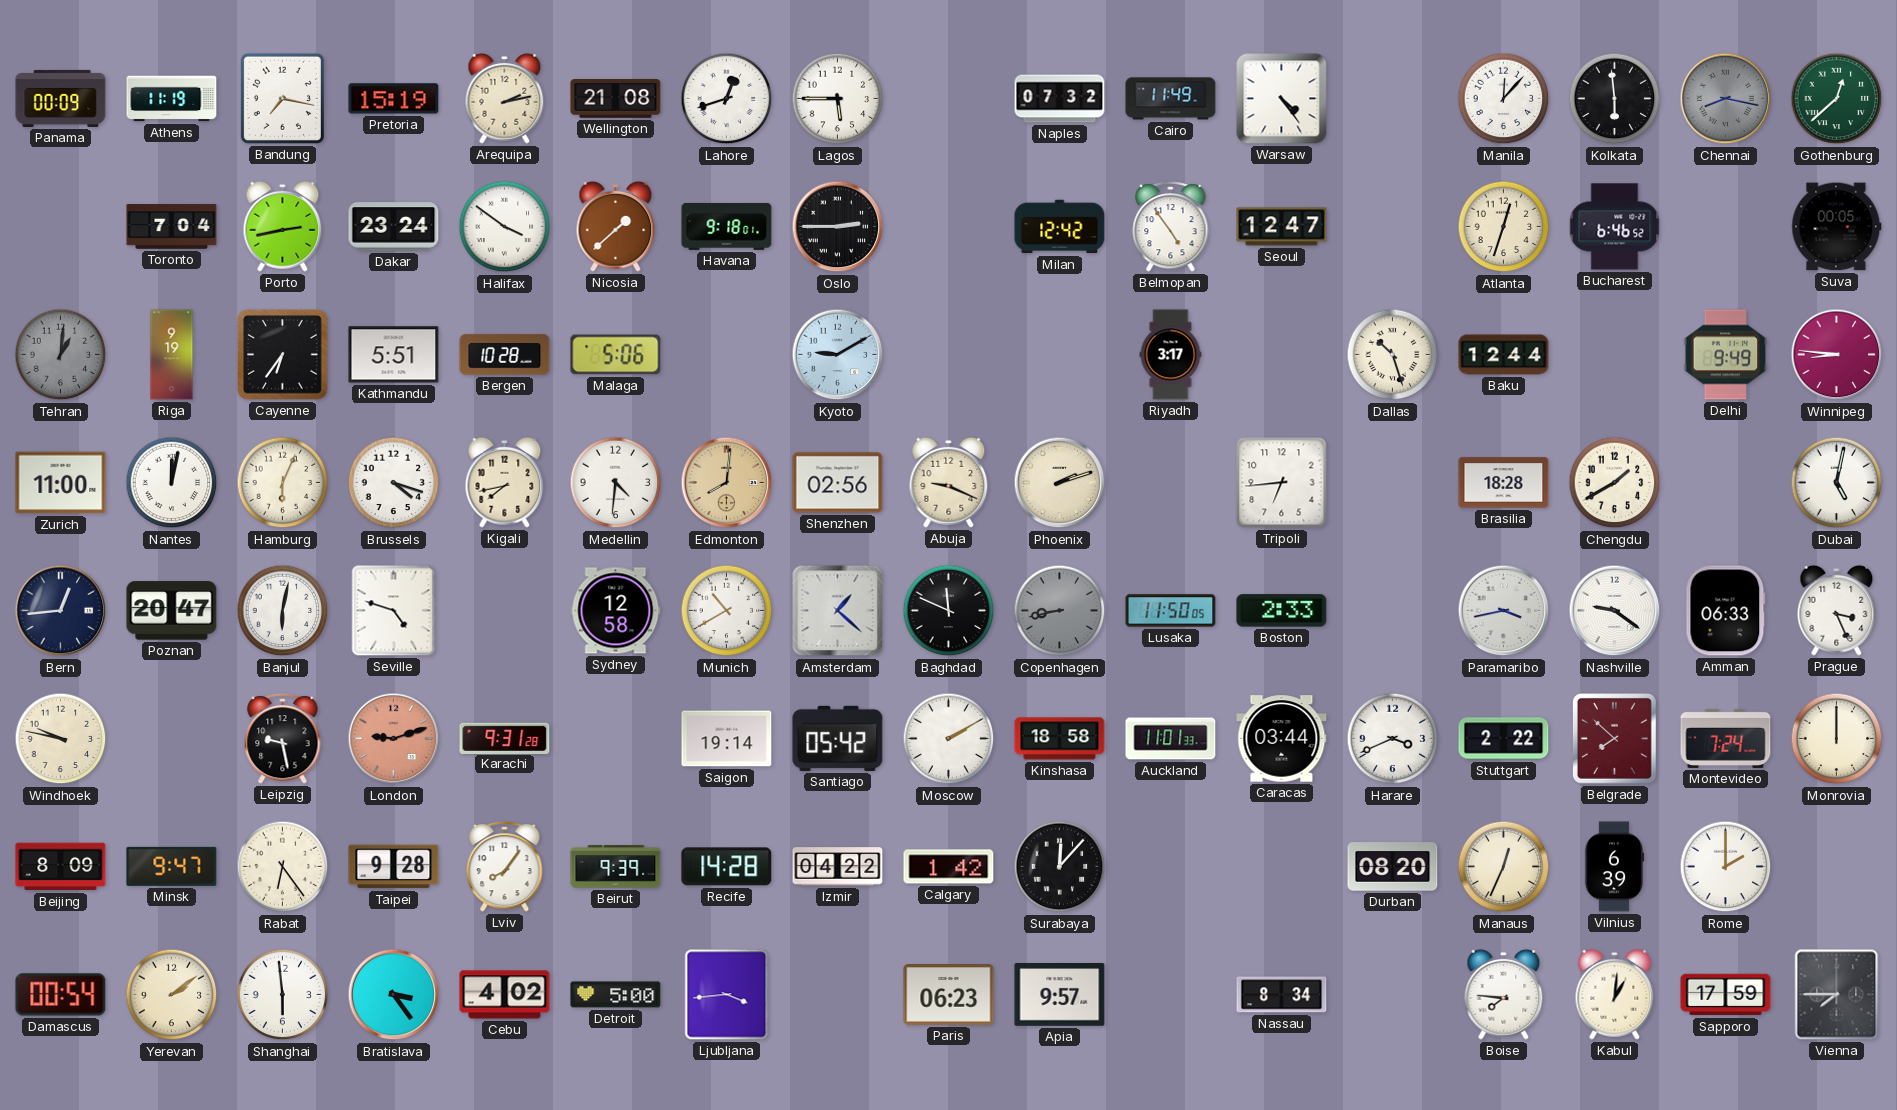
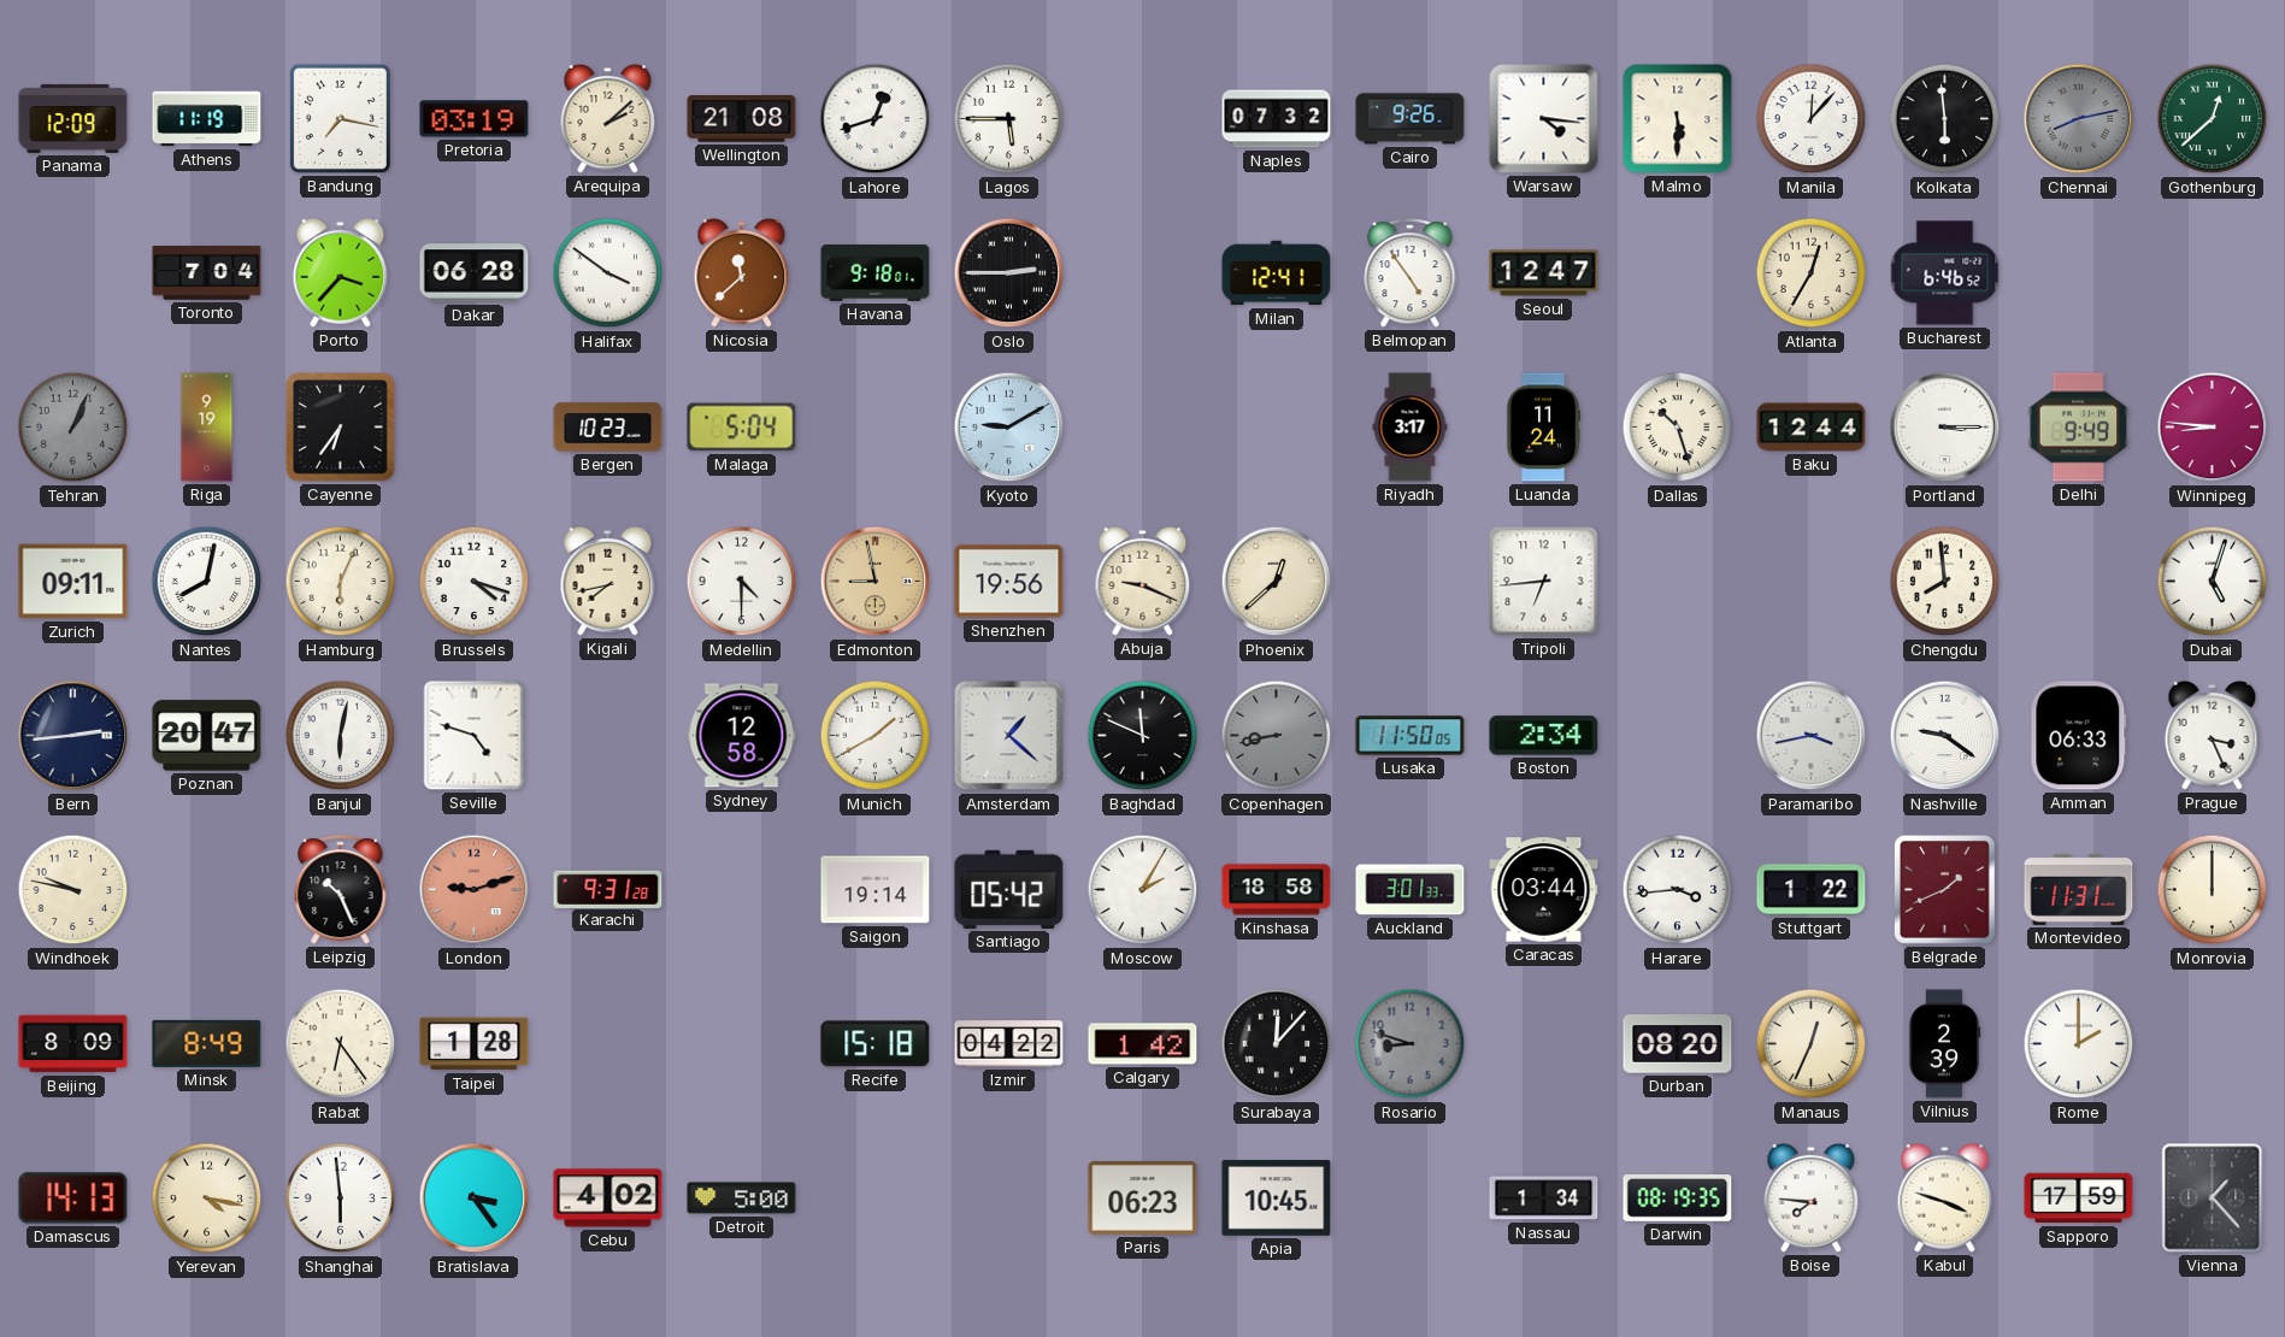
Panama: 00:09 -> 12:09
Pretoria: 15:19 -> 03:19
Arequipa: 2:13 -> 2:08
Cairo: 11:49 -> 9:26
Warsaw: 4:24 -> 4:16
Malmo: none -> 5:30
Chennai: 8:17 -> 8:13
Porto: 2:43 -> 3:37
Dakar: 23:24 -> 06:28
Nicosia: 1:38 -> 11:38
Milan: 12:42 -> 12:41
Atlanta: 12:33 -> 12:35
Suva: 00:05 -> none
Tehran: 1:01 -> 1:04
Kathmandu: 5:51 -> none
Bergen: 10:28 -> 10:23
Malaga: 5:06 -> 5:04
Luanda: none -> 11:24
Portland: none -> 3:15
Zurich: 11:00 -> 09:11
Nantes: 12:02 -> 8:02
Medellin: 4:31 -> 4:30
Edmonton: 8:01 -> 8:58
Shenzhen: 02:56 -> 19:56
Phoenix: 2:12 -> 12:38
Brasilia: 18:28 -> none
Chengdu: 1:40 -> 7:59
Dubai: 5:02 -> 5:03
Bern: 12:44 -> 2:44
Munich: 10:40 -> 1:40
Boston: 2:33 -> 2:34
Leipzig: 9:28 -> 10:26
Moscow: 2:10 -> 2:05
Auckland: 11:01 -> 3:01
Harare: 3:41 -> 3:44
Stuttgart: 2:22 -> 1:22
Belgrade: 7:52 -> 1:41
Montevideo: 7:24 -> 11:31
Minsk: 9:47 -> 8:49
Taipei: 9:28 -> 1:28
Lviv: 8:06 -> none
Beirut: 9:39 -> none
Recife: 14:28 -> 15:18
Rosario: none -> 8:48
Vilnius: 6:39 -> 2:39
Damascus: 00:54 -> 14:13
Yerevan: 2:09 -> 4:17
Ljubljana: 3:44 -> none
Apia: 9:57 -> 10:45
Nassau: 8:34 -> 1:34
Darwin: none -> 08:19
Kabul: 1:01 -> 3:48
Vienna: 7:45 -> 1:23
